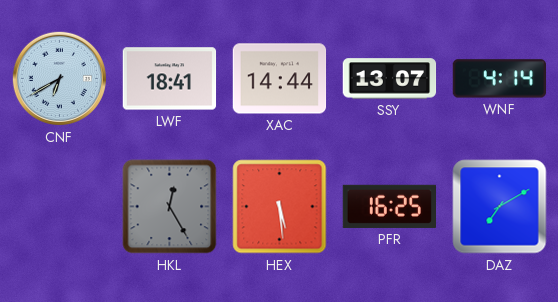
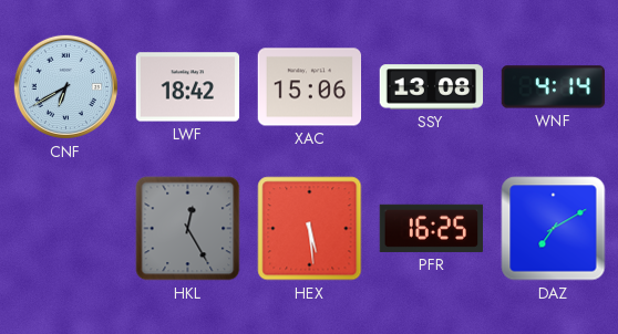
LWF: 18:41 -> 18:42
XAC: 14:44 -> 15:06
SSY: 13:07 -> 13:08
